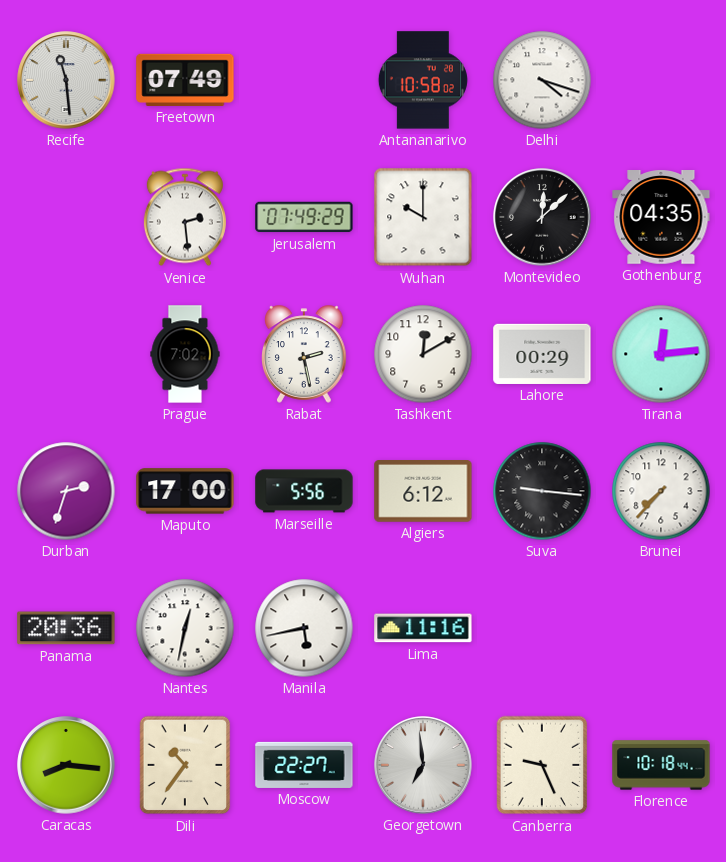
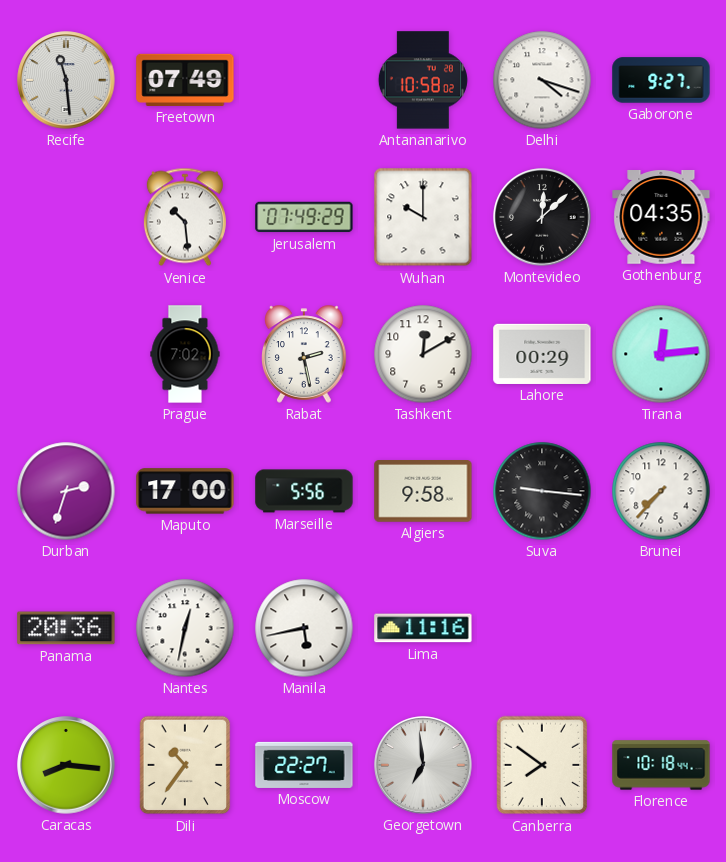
Gaborone: none -> 9:27
Venice: 2:29 -> 10:29
Algiers: 6:12 -> 9:58
Canberra: 9:26 -> 7:51
